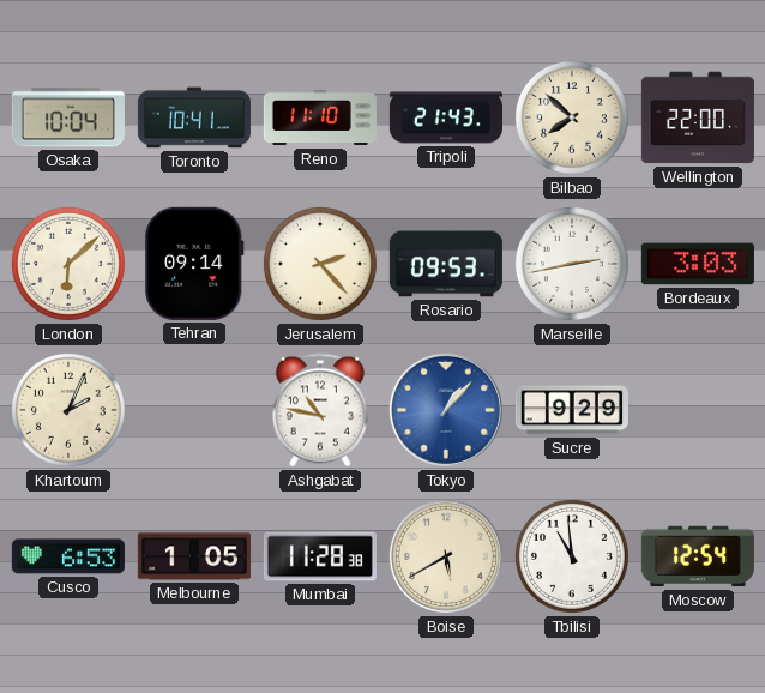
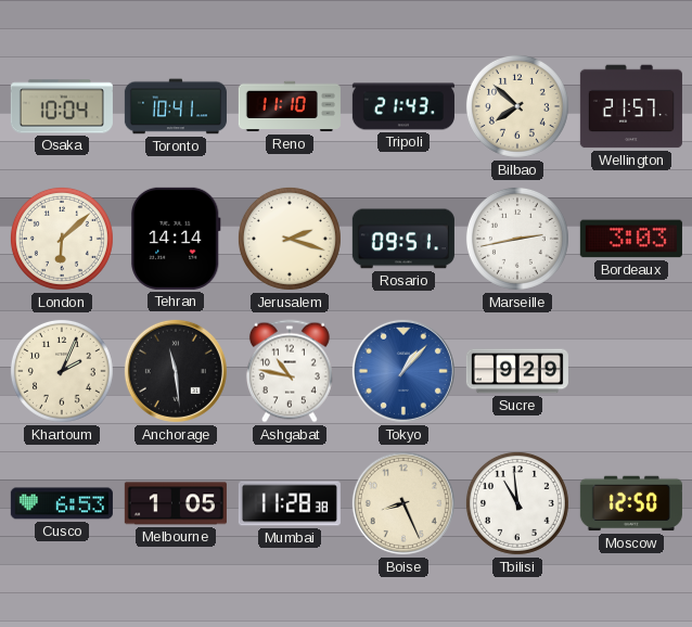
Wellington: 22:00 -> 21:57
Tehran: 09:14 -> 14:14
Jerusalem: 2:23 -> 2:18
Rosario: 09:53 -> 09:51
Anchorage: none -> 11:29
Boise: 5:40 -> 8:26
Moscow: 12:54 -> 12:50
